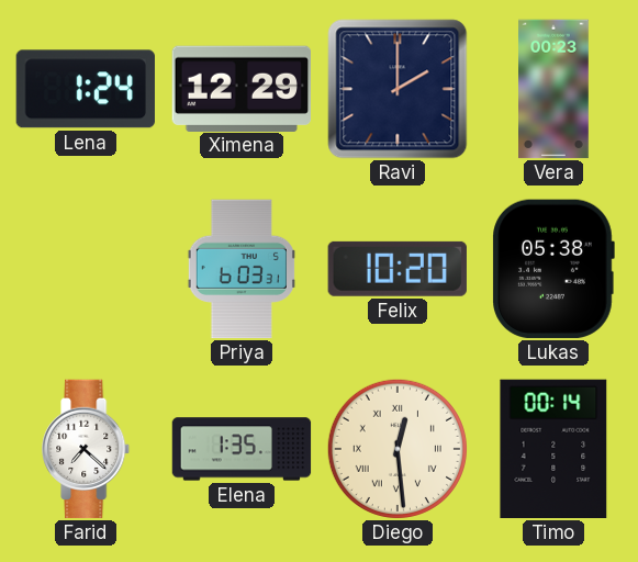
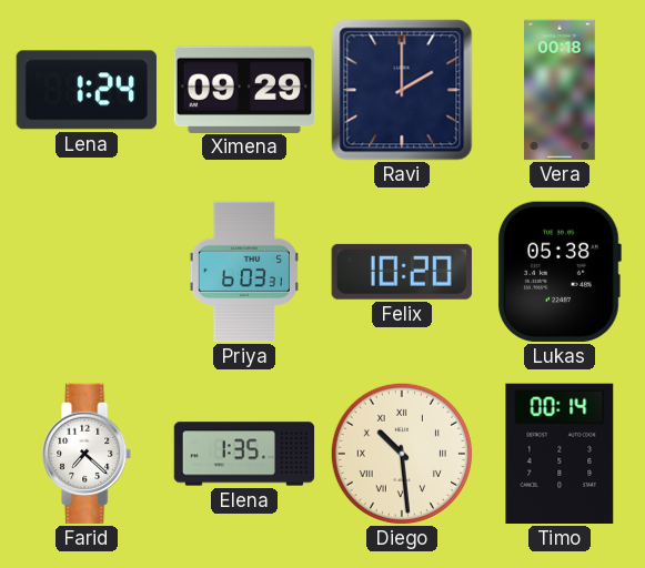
Ximena: 12:29 -> 09:29
Vera: 00:23 -> 00:18
Diego: 12:29 -> 10:29
